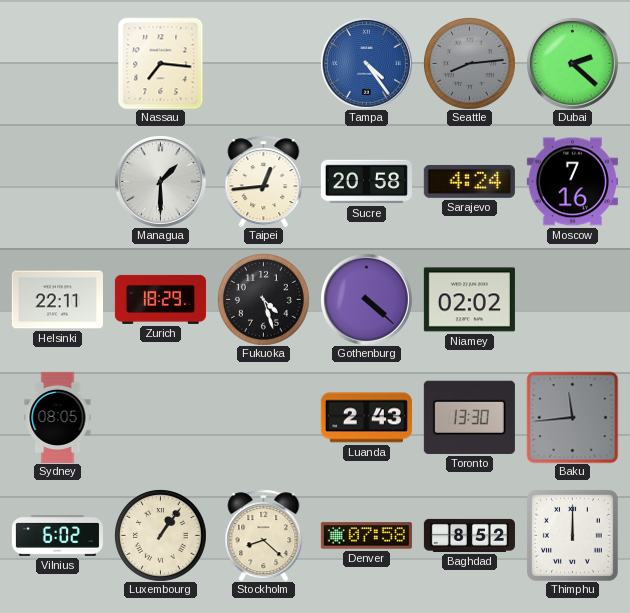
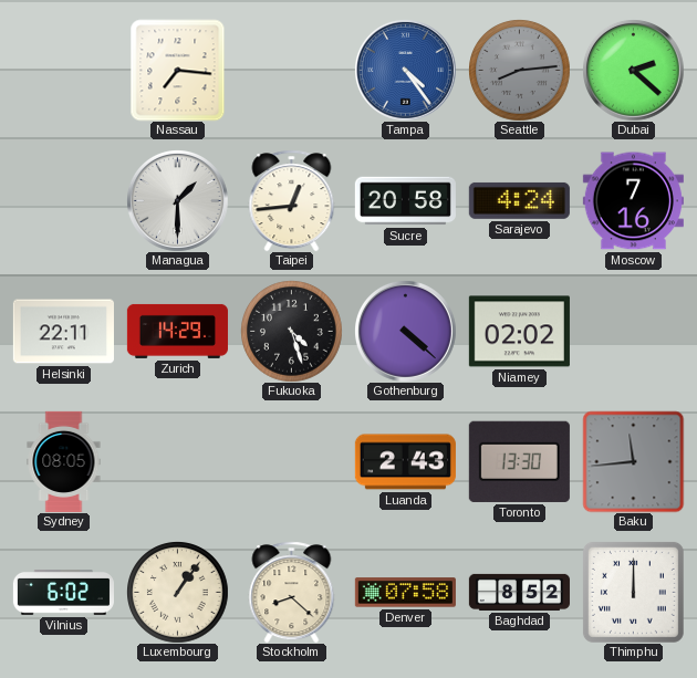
Zurich: 18:29 -> 14:29
